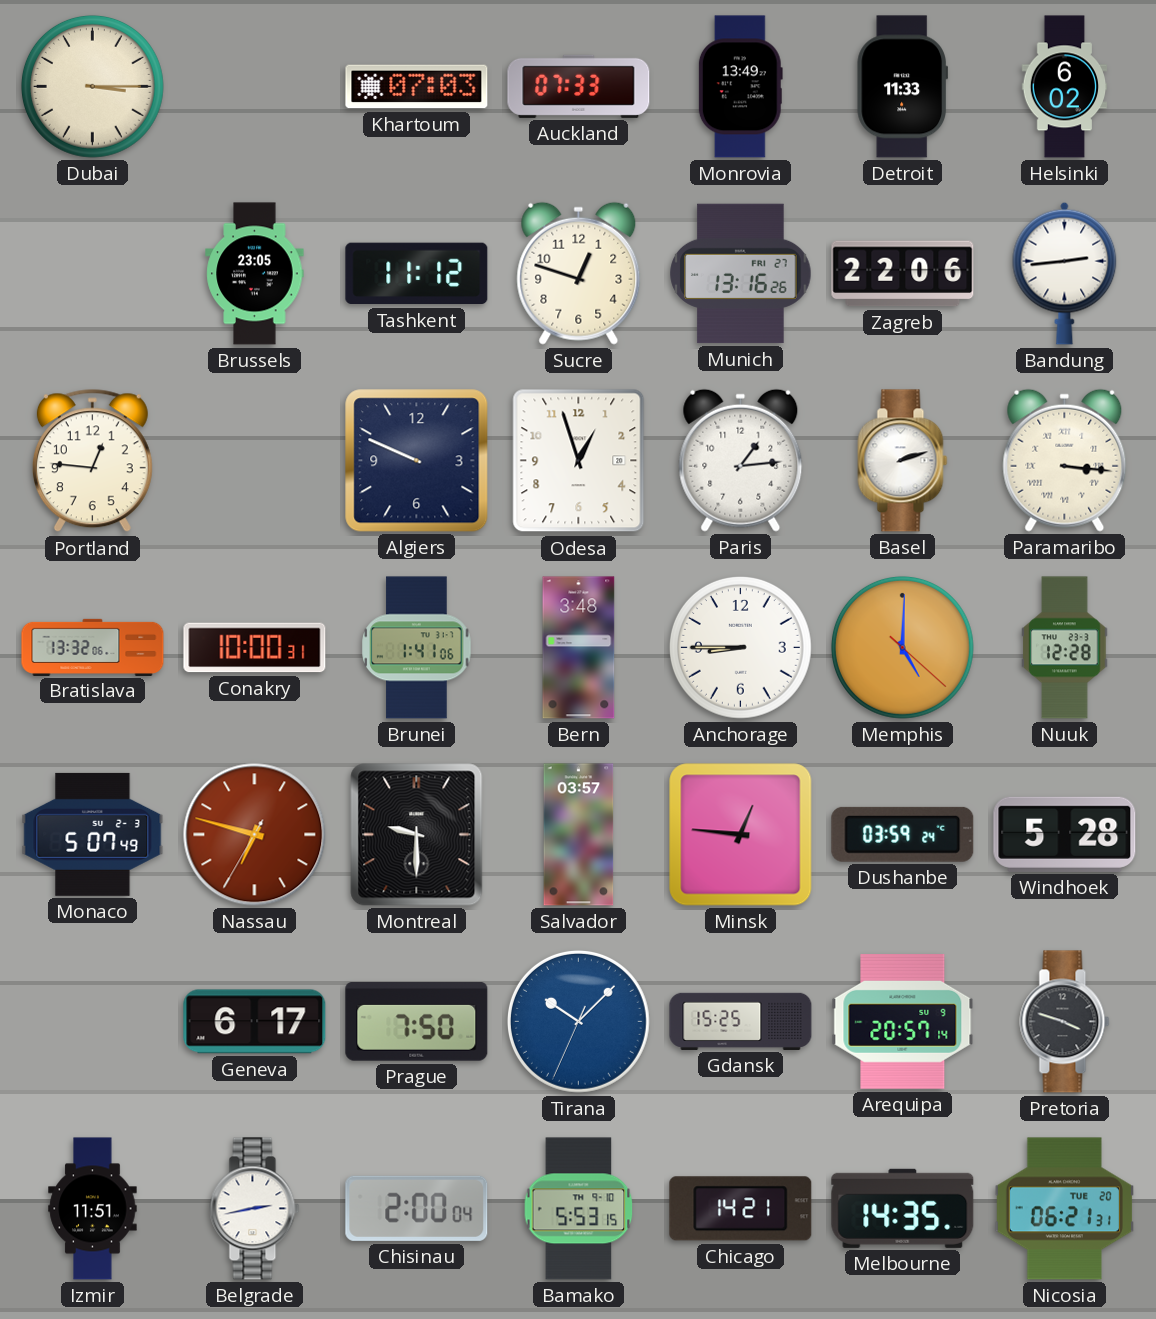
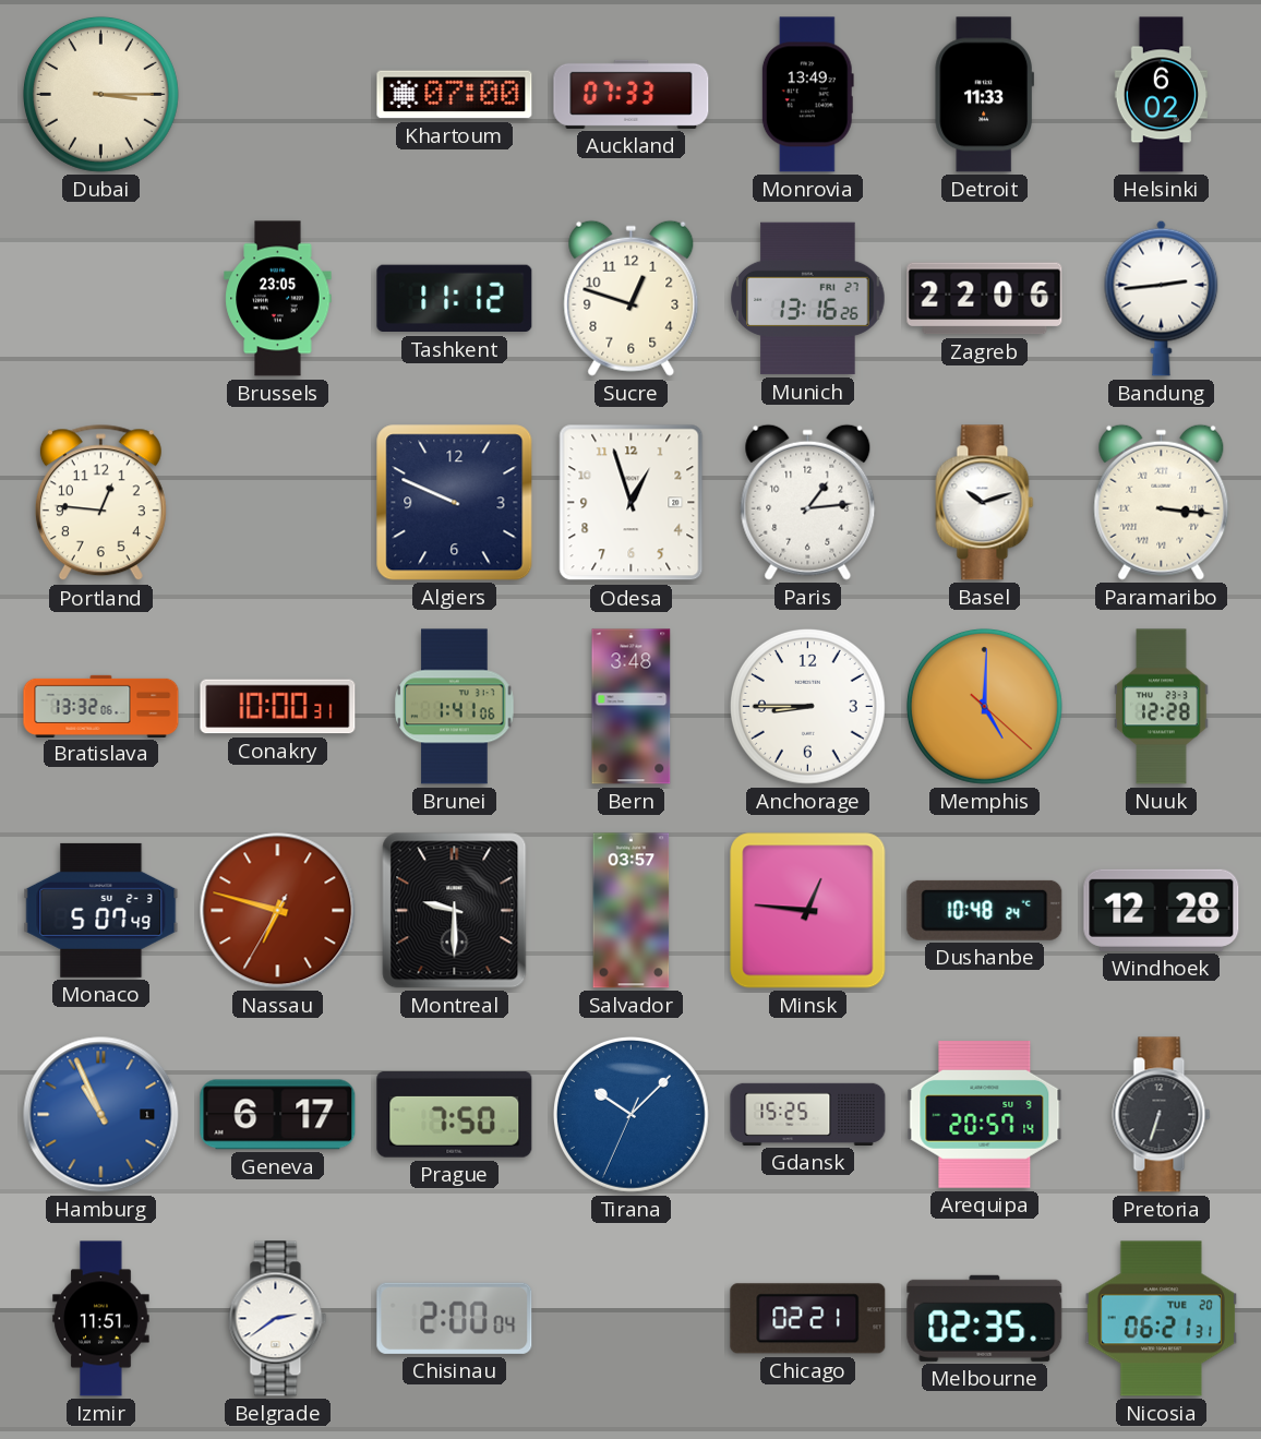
Khartoum: 07:03 -> 07:00
Basel: 2:12 -> 10:12
Dushanbe: 03:59 -> 10:48
Windhoek: 5:28 -> 12:28
Hamburg: none -> 10:56
Pretoria: 3:48 -> 6:33
Belgrade: 2:43 -> 2:39
Bamako: 5:53 -> none
Chicago: 14:21 -> 02:21
Melbourne: 14:35 -> 02:35
